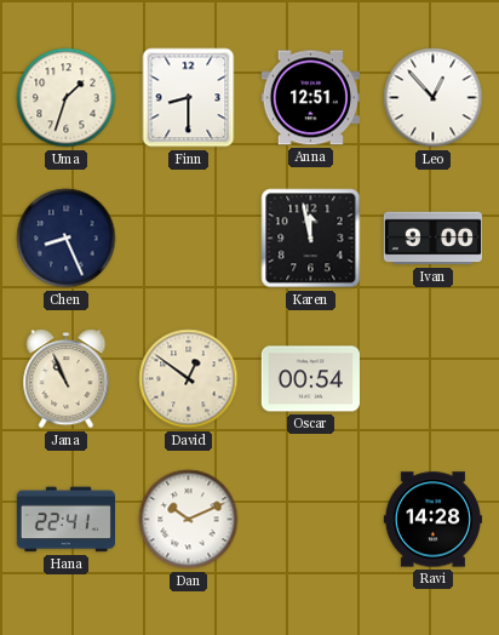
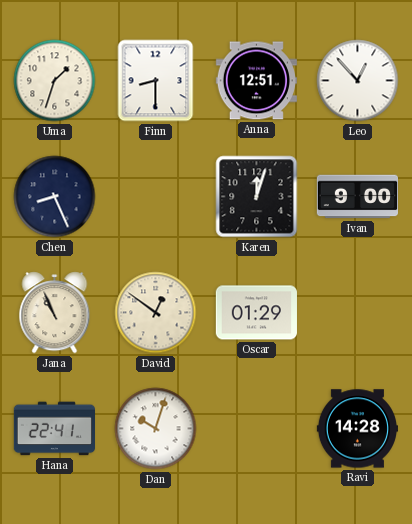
Karen: 11:58 -> 12:03
Oscar: 00:54 -> 01:29
Dan: 10:11 -> 10:03
